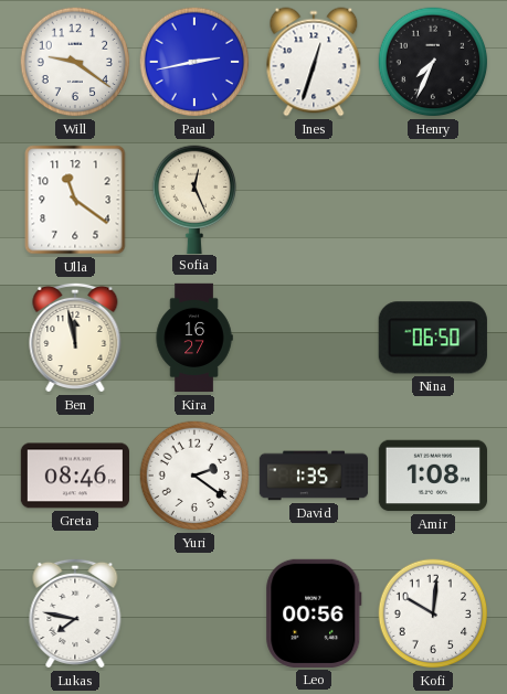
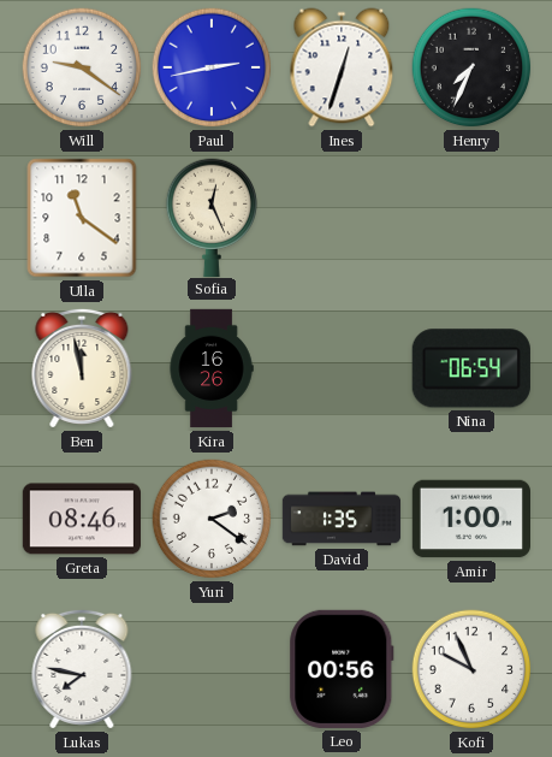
Kira: 16:27 -> 16:26
Nina: 06:50 -> 06:54
Amir: 1:08 -> 1:00
Kofi: 10:01 -> 9:56
